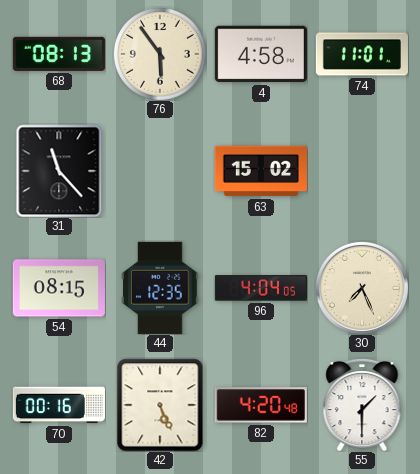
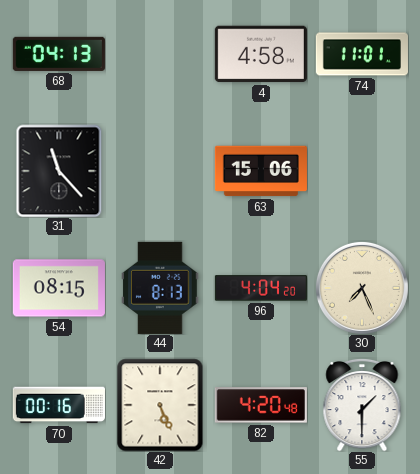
68: 08:13 -> 04:13
76: 5:54 -> none
63: 15:02 -> 15:06
44: 12:35 -> 8:13
96: 4:04:05 -> 4:04:20
